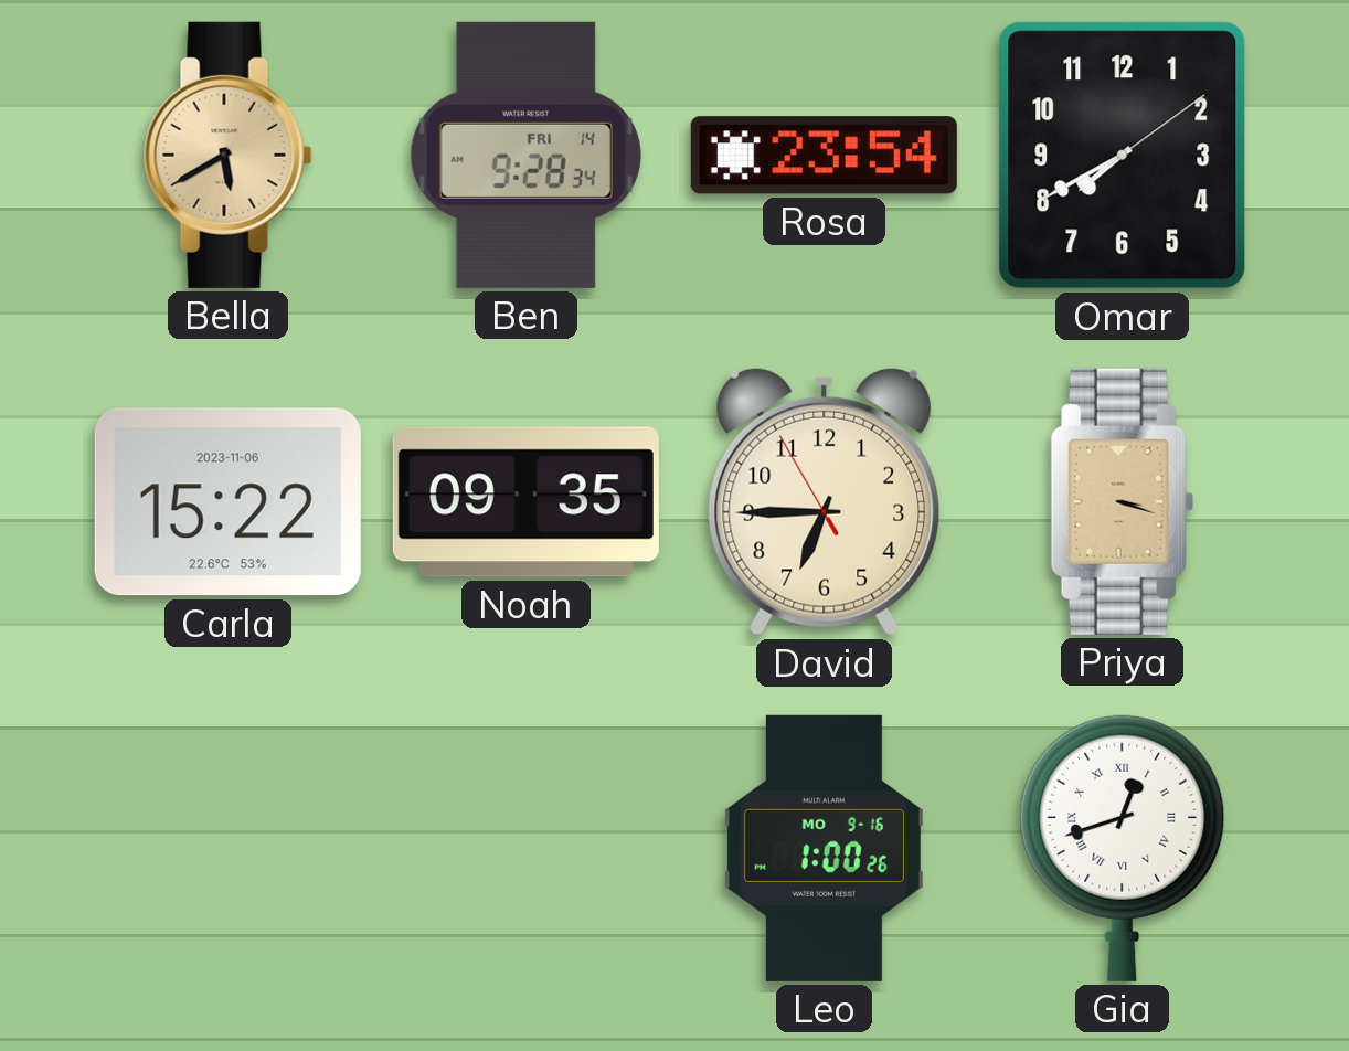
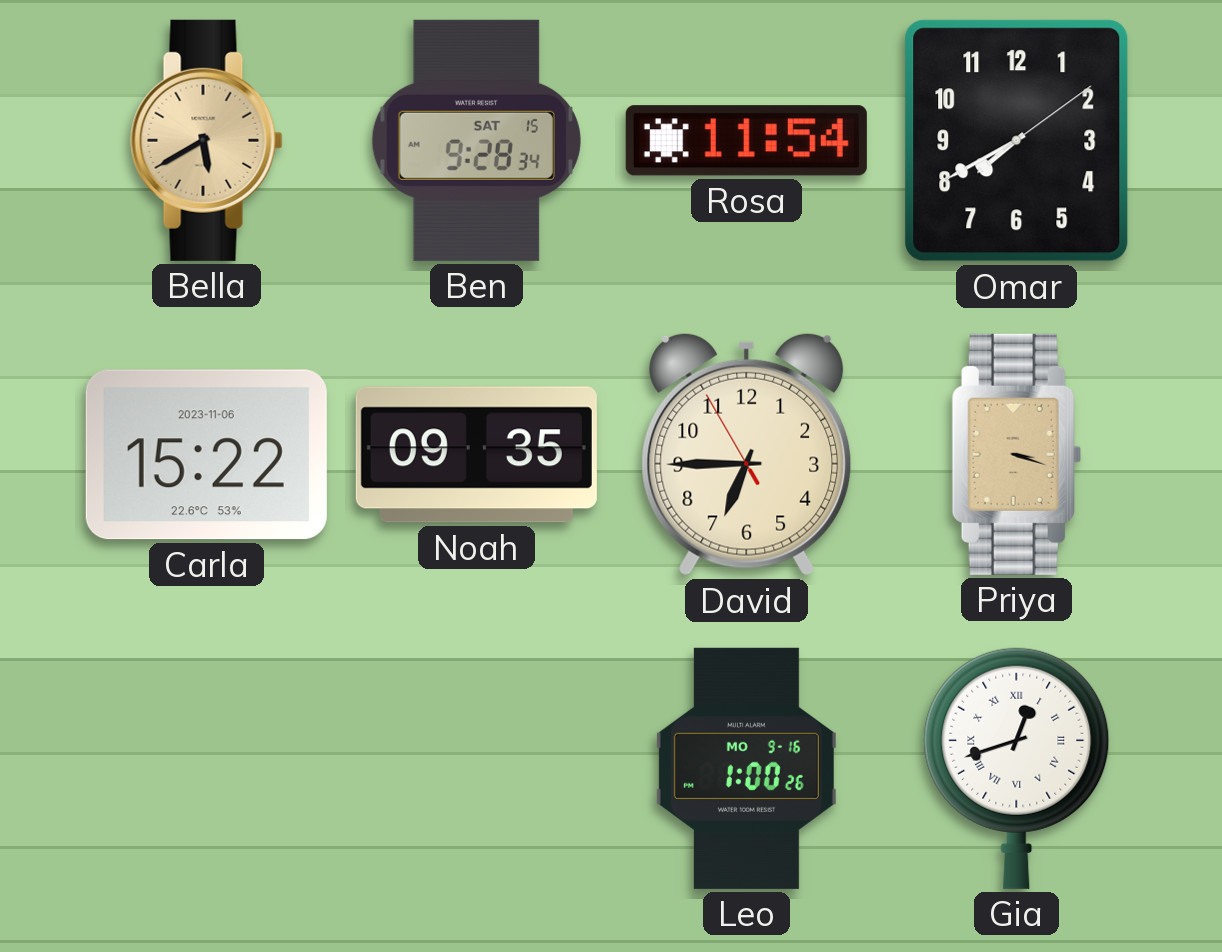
Ben date: FRI 14 -> SAT 15
Rosa: 23:54 -> 11:54
